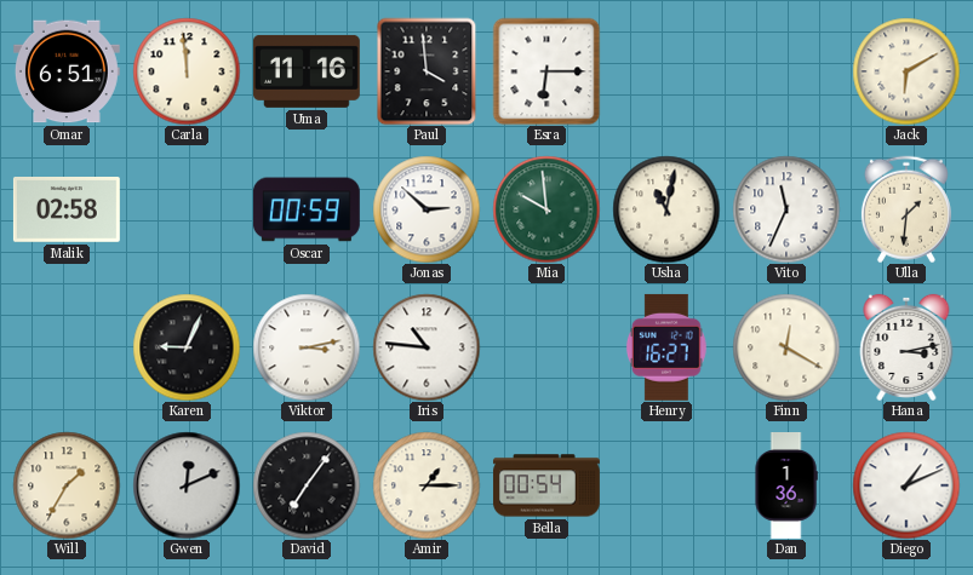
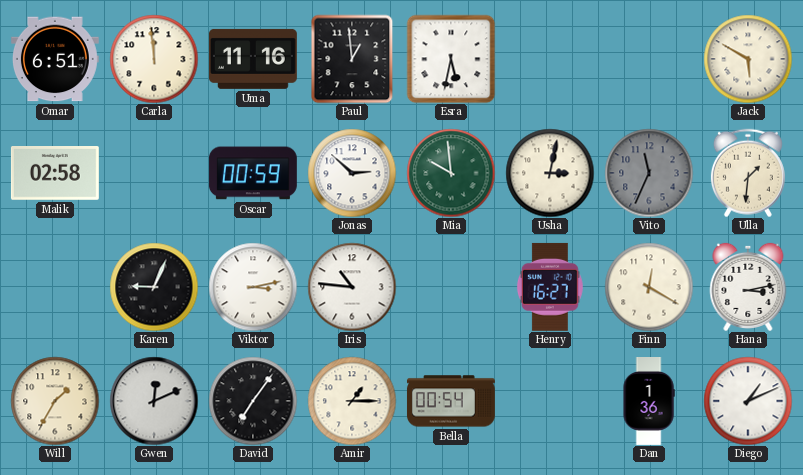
Paul: 3:59 -> 12:59
Esra: 6:15 -> 5:32
Jack: 6:10 -> 5:50
Usha: 11:02 -> 3:02
Vito dial: white -> grey
